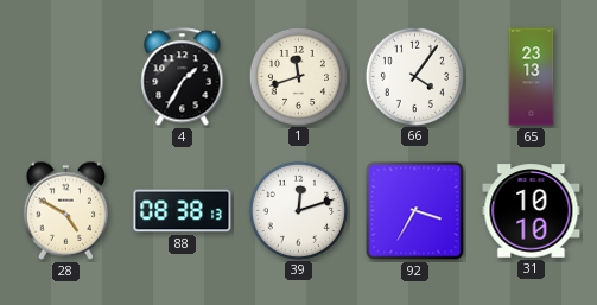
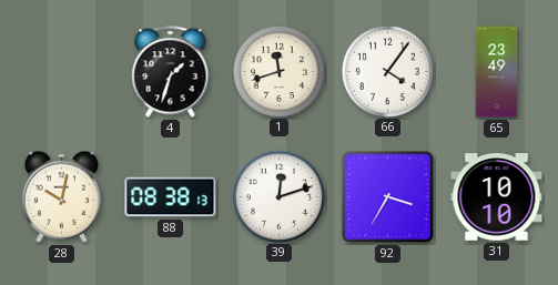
4: 1:35 -> 1:33
65: 23:13 -> 23:49
28: 4:50 -> 10:02
